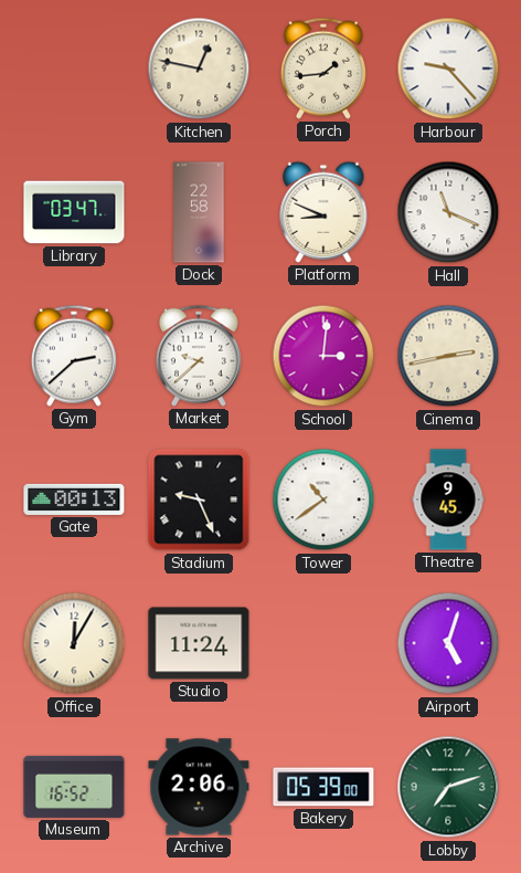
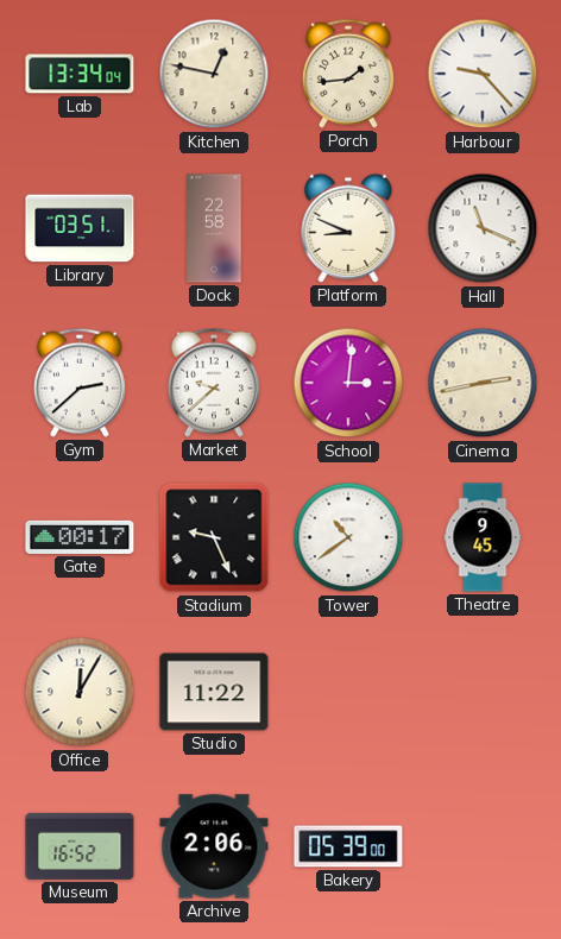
Lab: none -> 13:34
Library: 03:47 -> 03:51
Gate: 00:13 -> 00:17
Studio: 11:24 -> 11:22
Airport: 5:03 -> none
Lobby: 7:12 -> none
